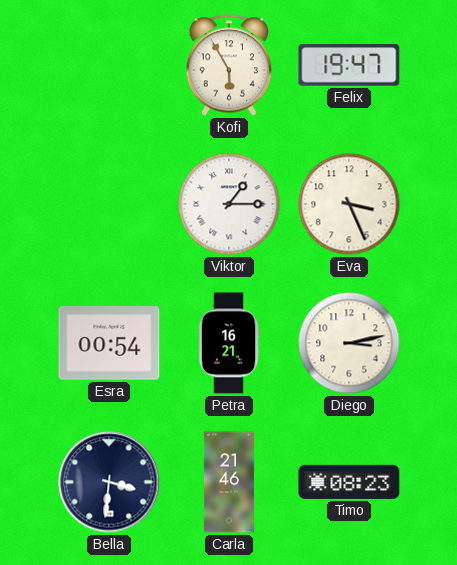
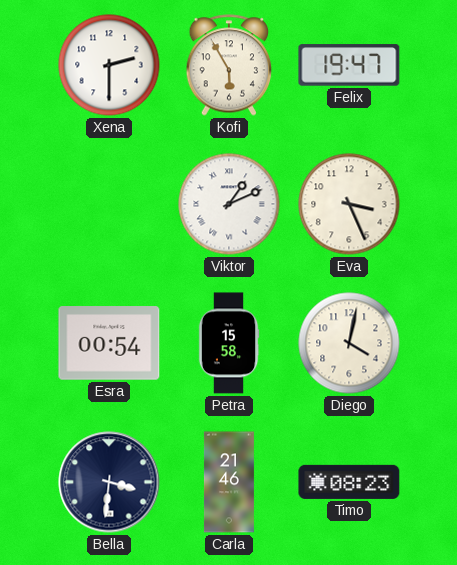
Xena: none -> 2:30
Viktor: 1:15 -> 1:11
Petra: 16:21 -> 15:58
Diego: 3:13 -> 4:02
